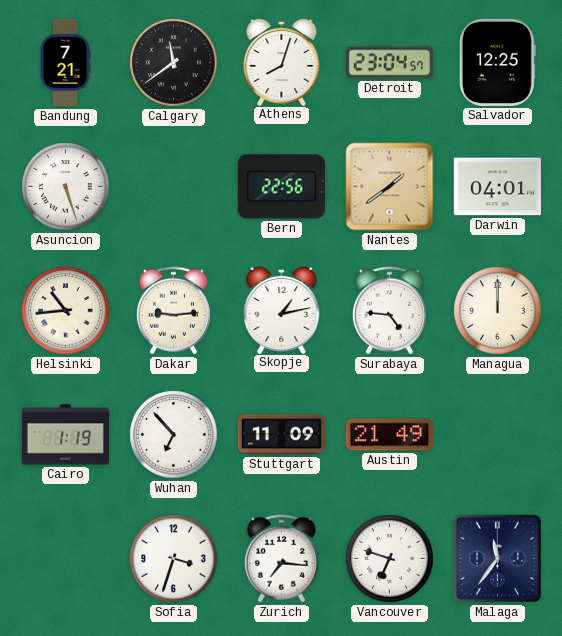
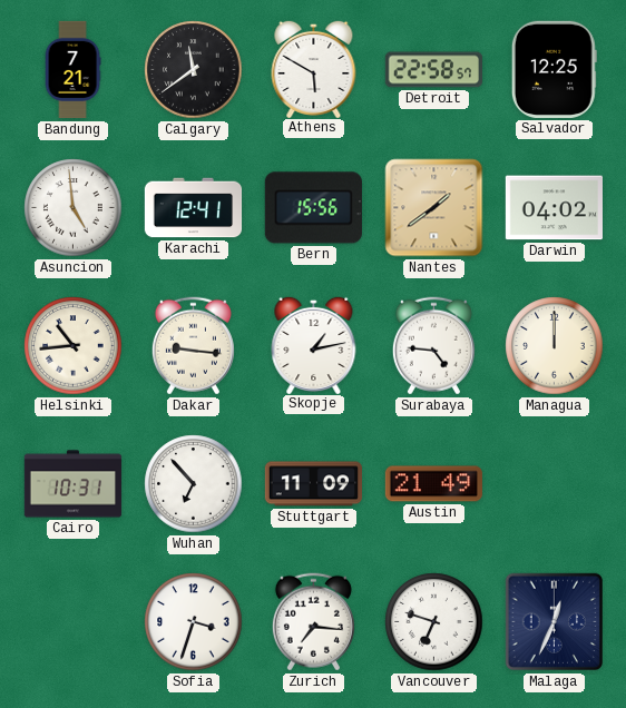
Athens: 8:03 -> 5:50
Detroit: 23:04 -> 22:58
Asuncion: 5:27 -> 4:59
Karachi: none -> 12:41
Bern: 22:56 -> 15:56
Darwin: 04:01 -> 04:02
Dakar: 9:14 -> 9:16
Cairo: 1:19 -> 10:31
Malaga: 11:36 -> 12:34
